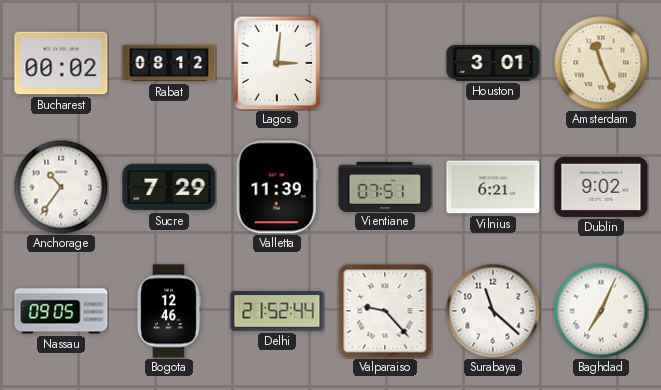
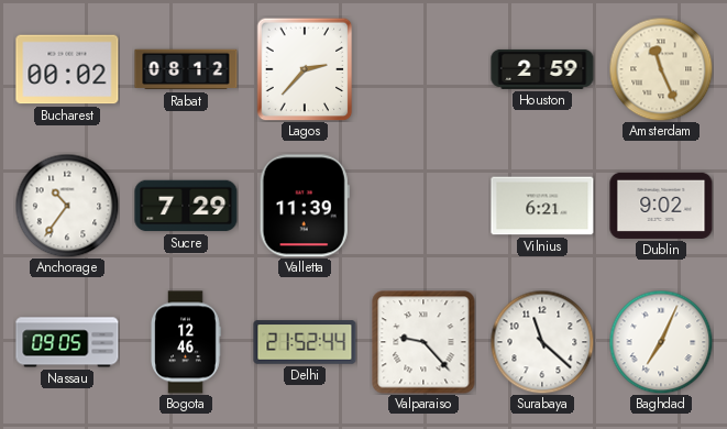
Lagos: 3:01 -> 2:37
Houston: 3:01 -> 2:59
Vientiane: 07:51 -> none
